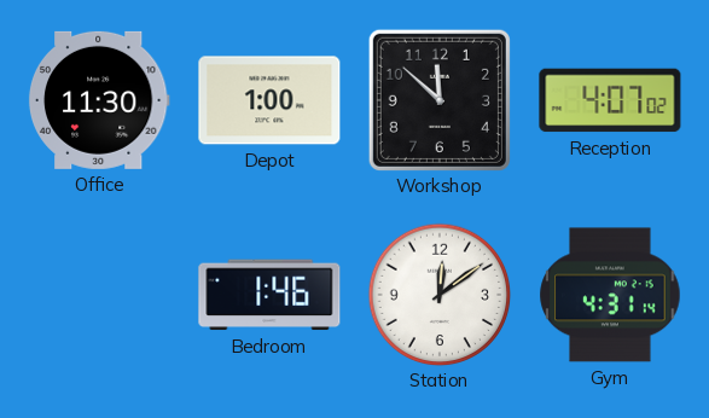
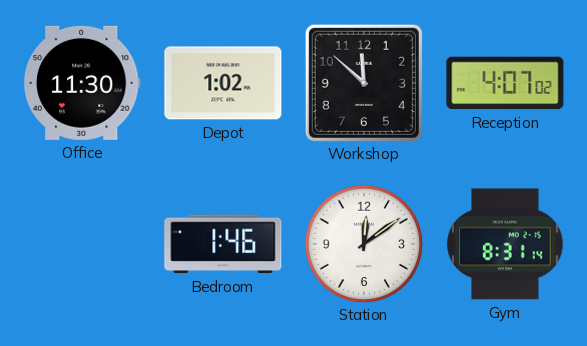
Depot: 1:00 -> 1:02
Gym: 4:31 -> 8:31
